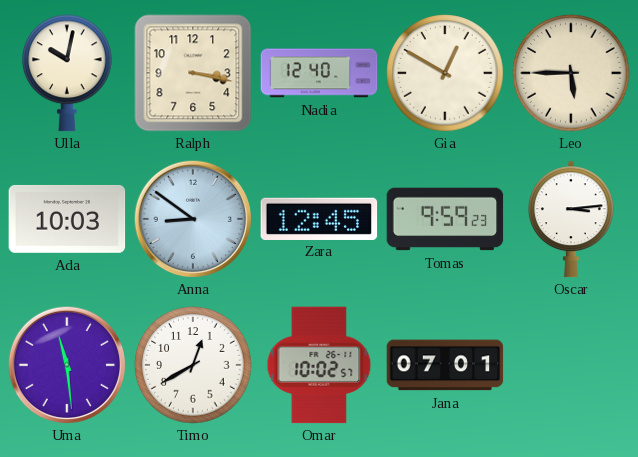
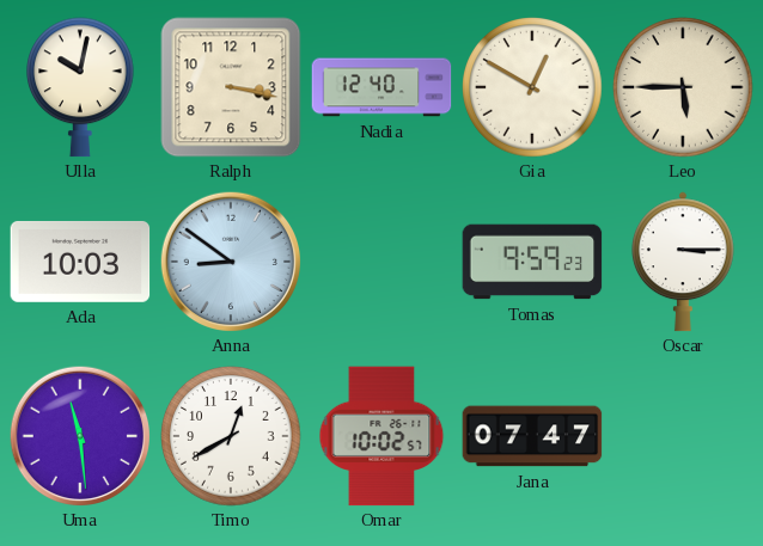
Zara: 12:45 -> none
Oscar: 3:14 -> 3:15
Jana: 07:01 -> 07:47
